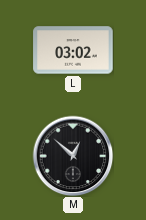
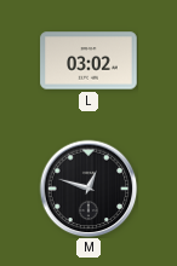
M: 12:52 -> 12:48
